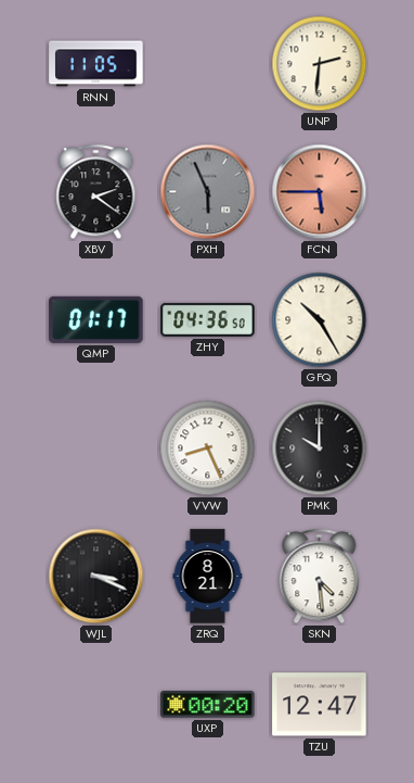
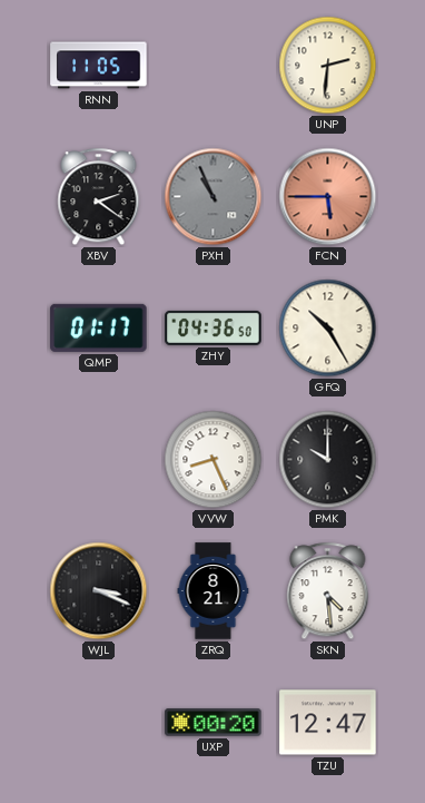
PXH: 5:56 -> 10:56
